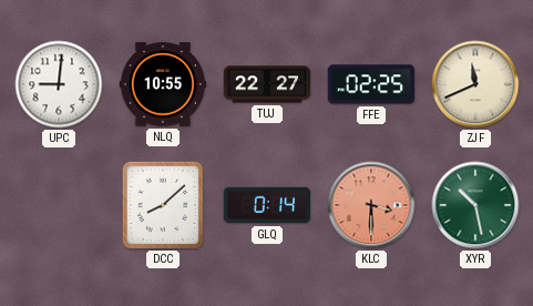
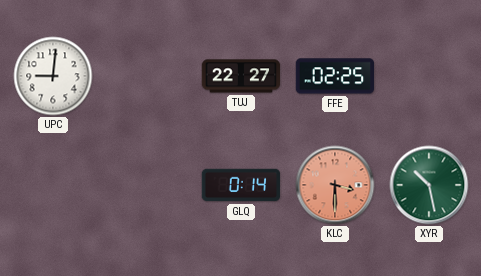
NLQ: 10:55 -> none
ZJF: 11:41 -> none
DCC: 8:08 -> none
